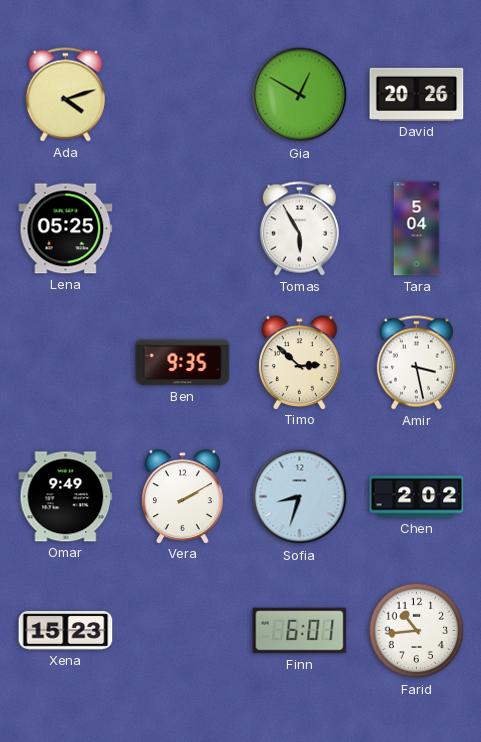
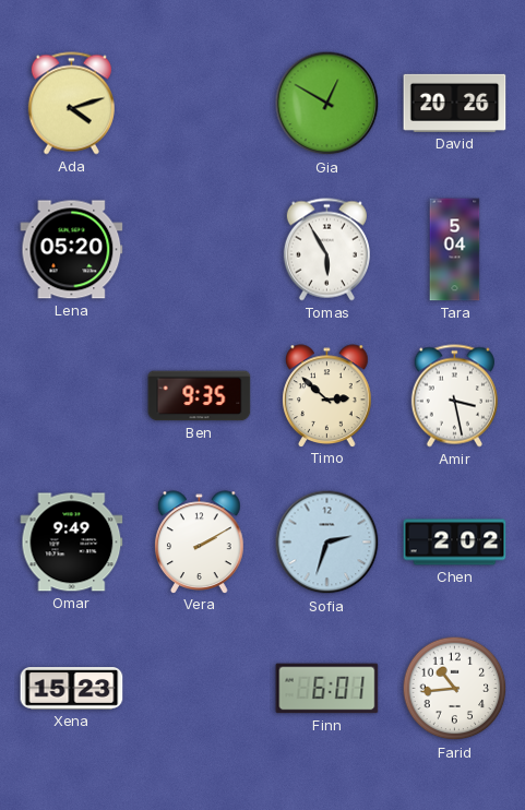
Lena: 05:25 -> 05:20
Sofia: 8:33 -> 2:33
